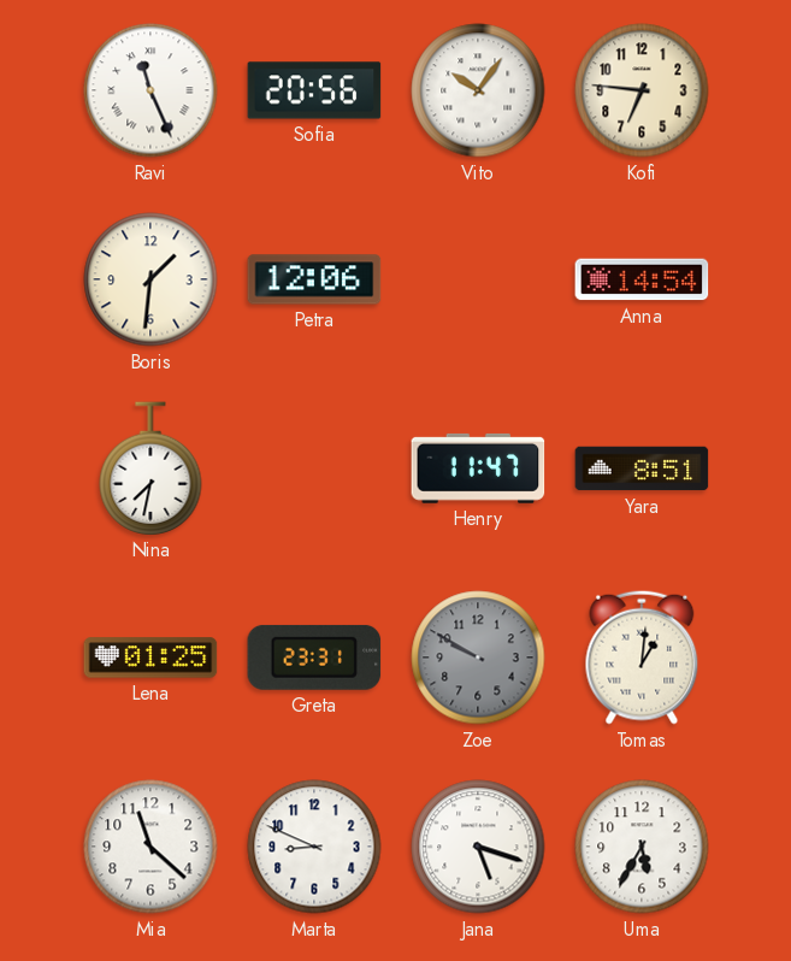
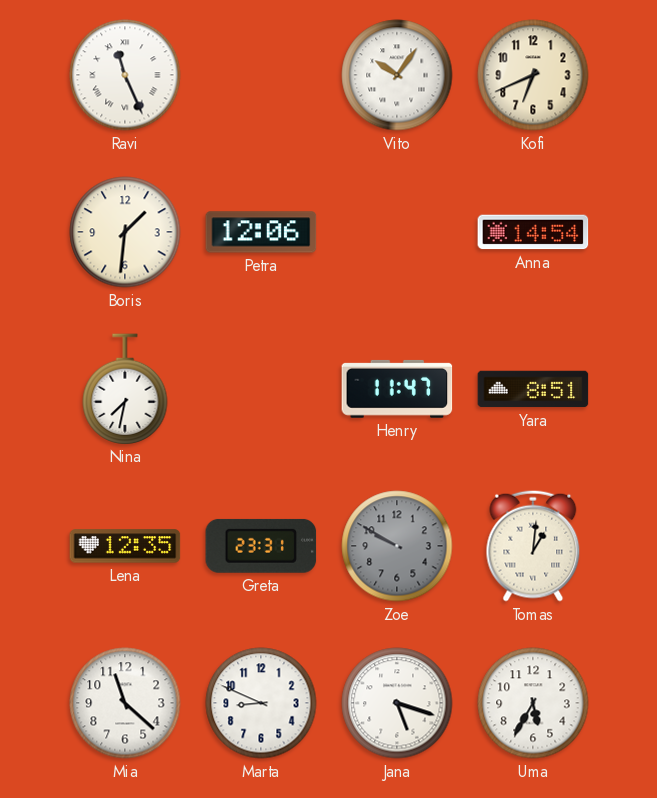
Sofia: 20:56 -> none
Kofi: 6:46 -> 6:41
Lena: 01:25 -> 12:35
